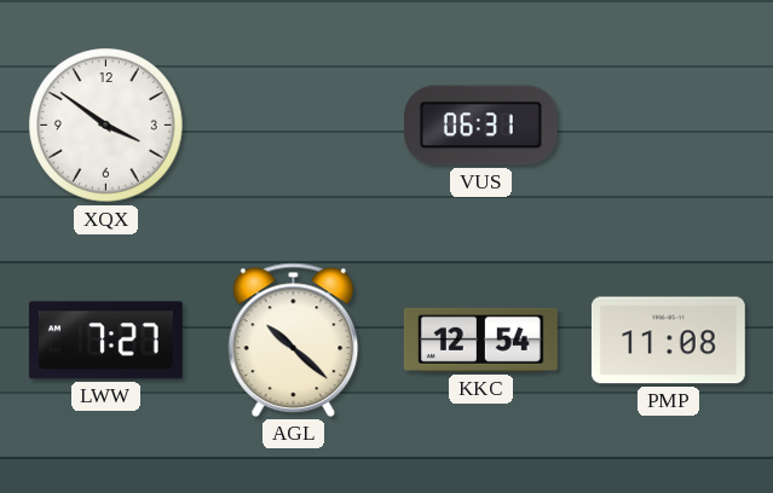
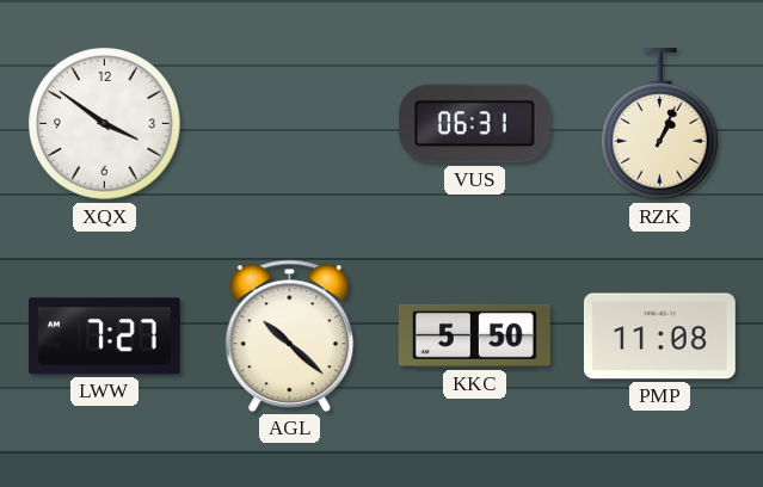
RZK: none -> 1:04
KKC: 12:54 -> 5:50
